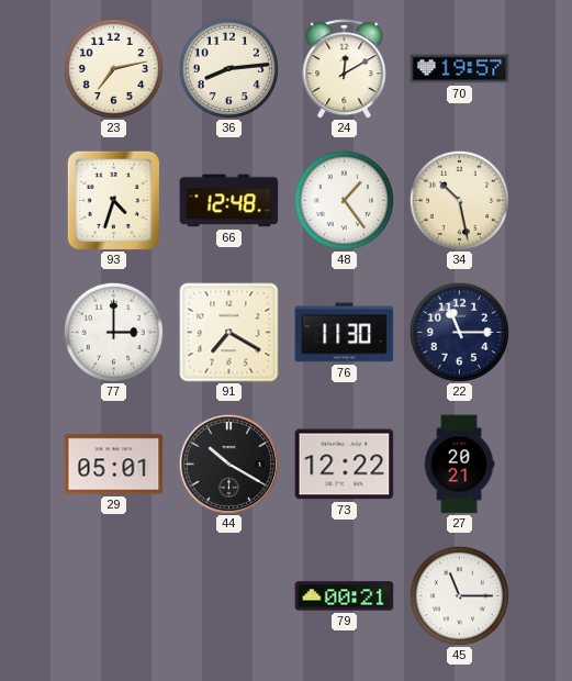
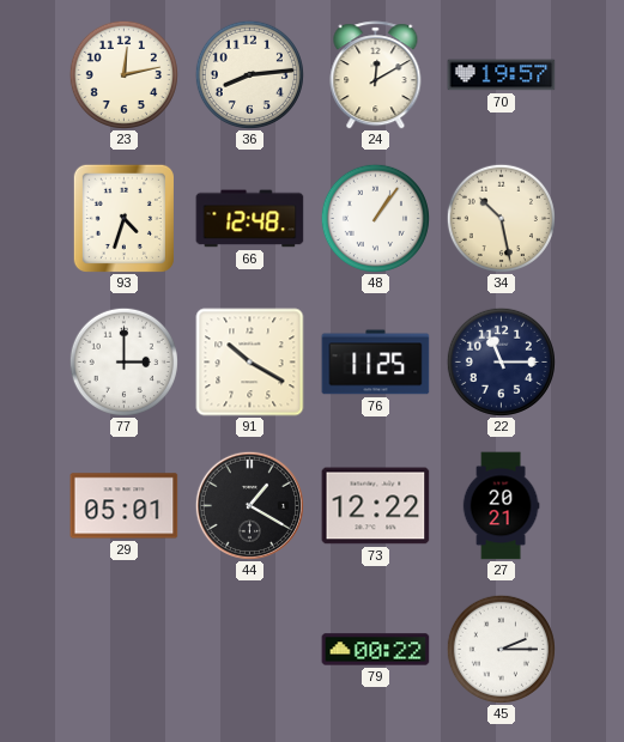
23: 7:13 -> 12:13
48: 1:24 -> 1:06
91: 7:20 -> 10:20
76: 11:30 -> 11:25
44: 10:20 -> 1:20
79: 00:21 -> 00:22
45: 11:15 -> 2:15
